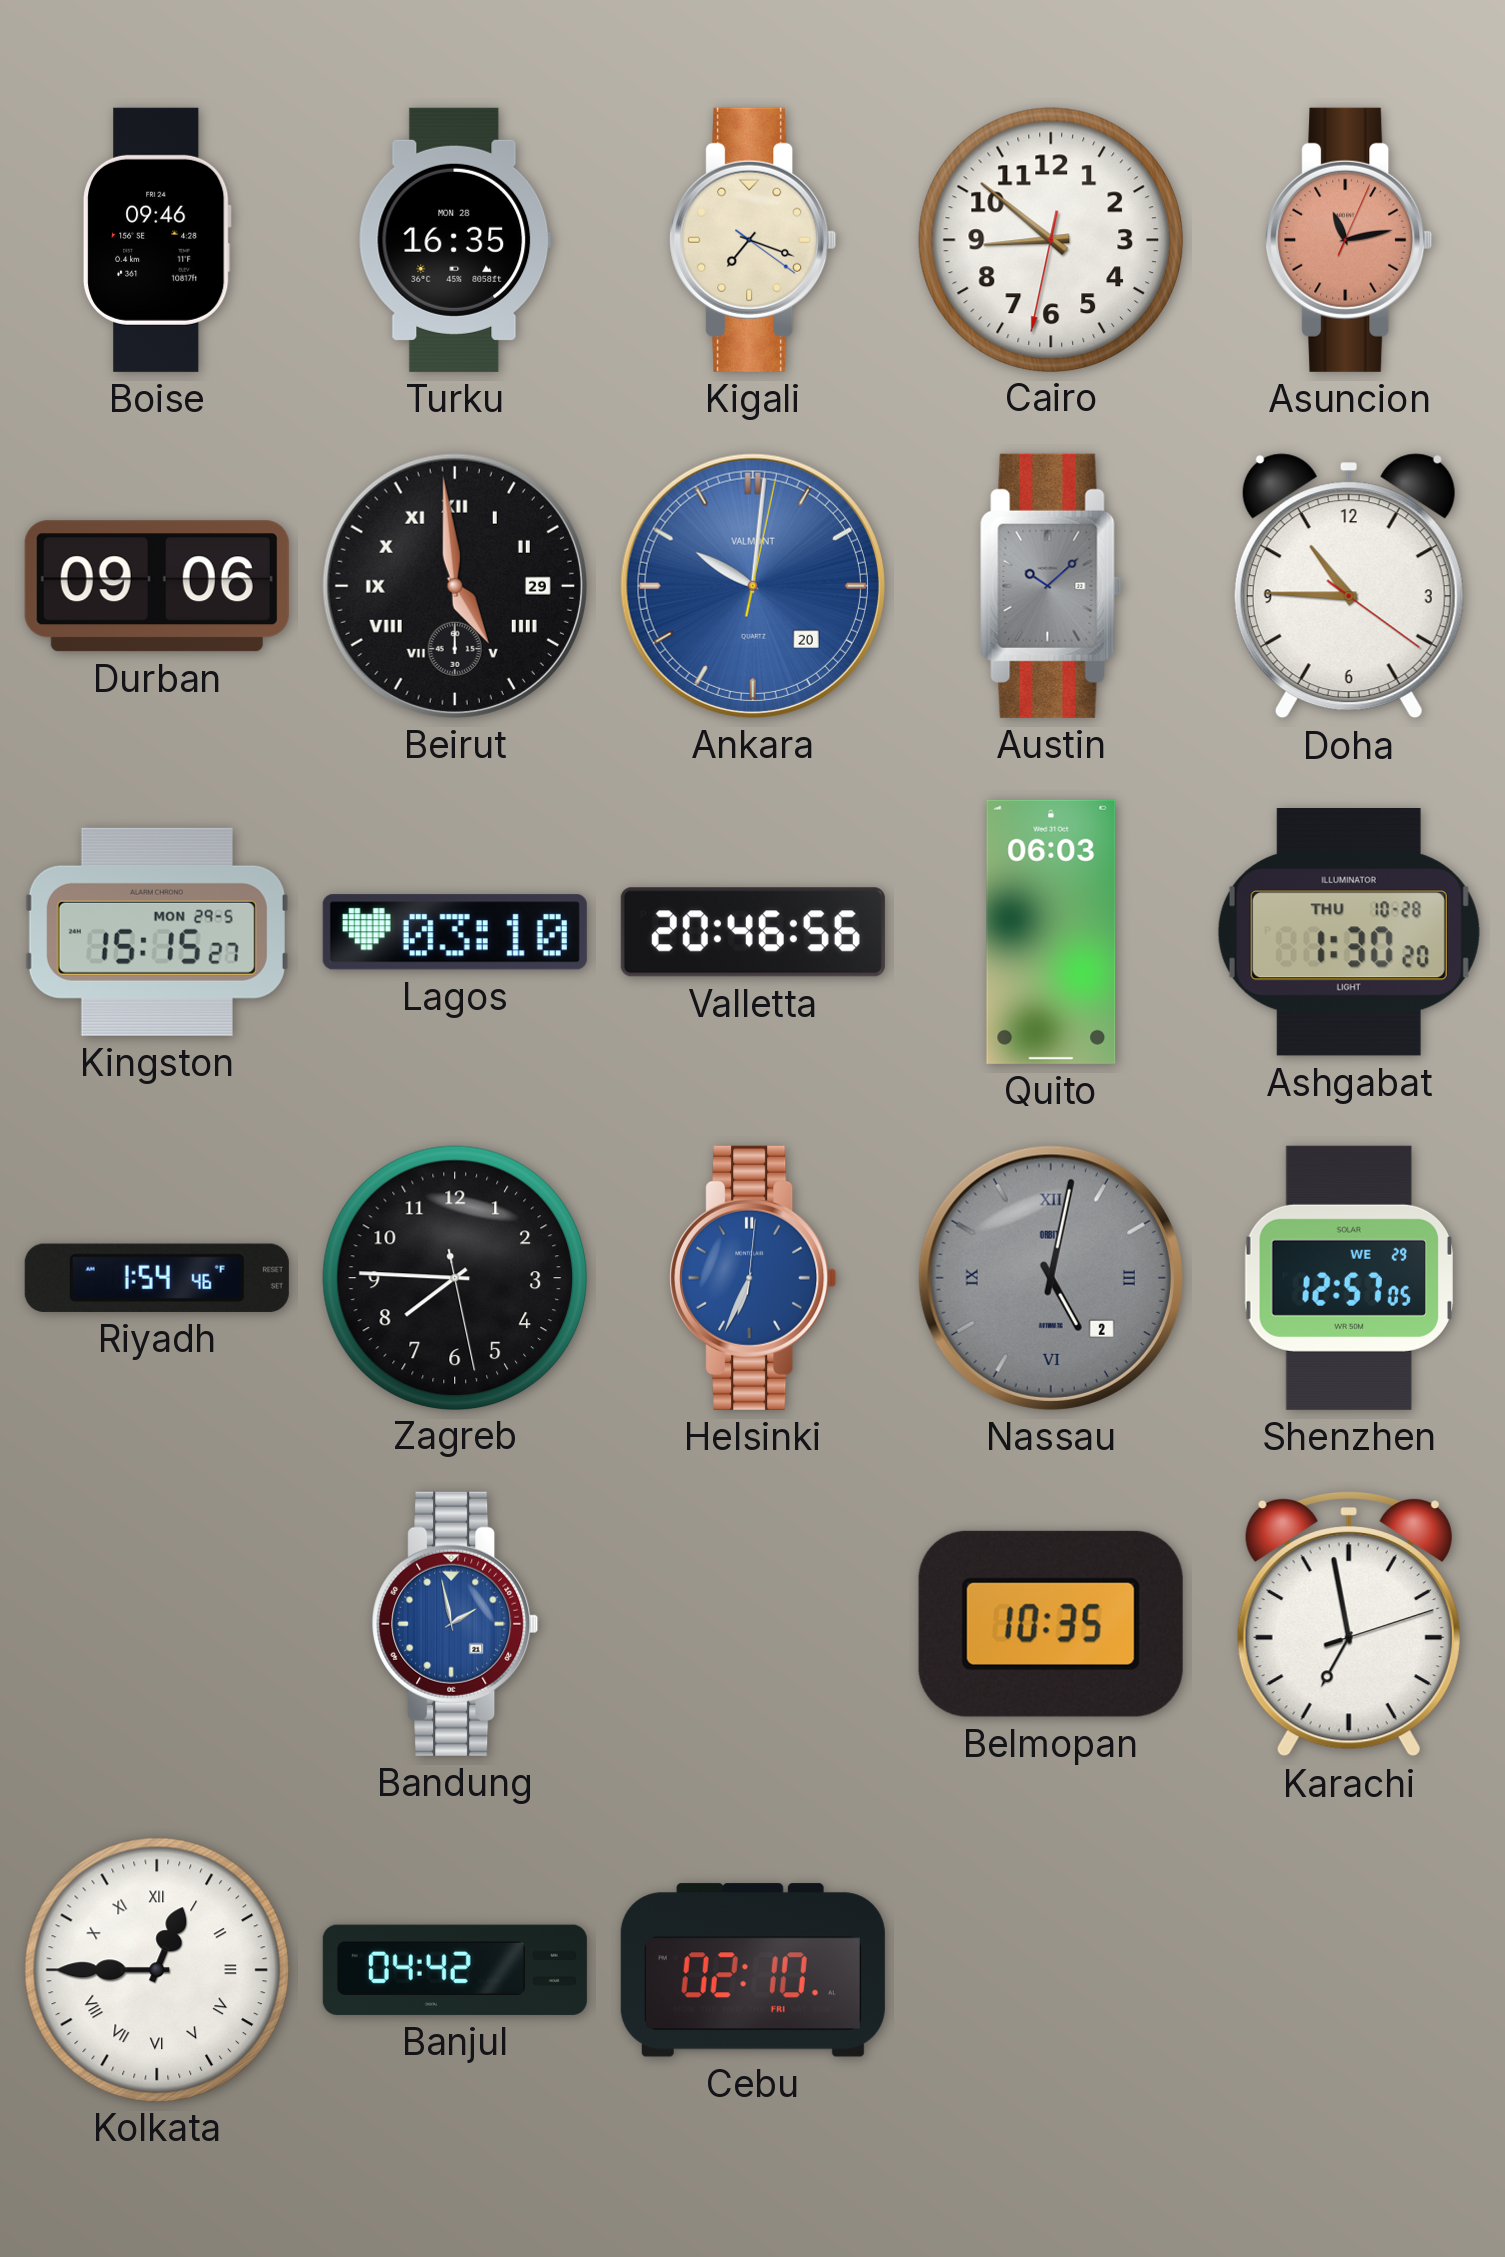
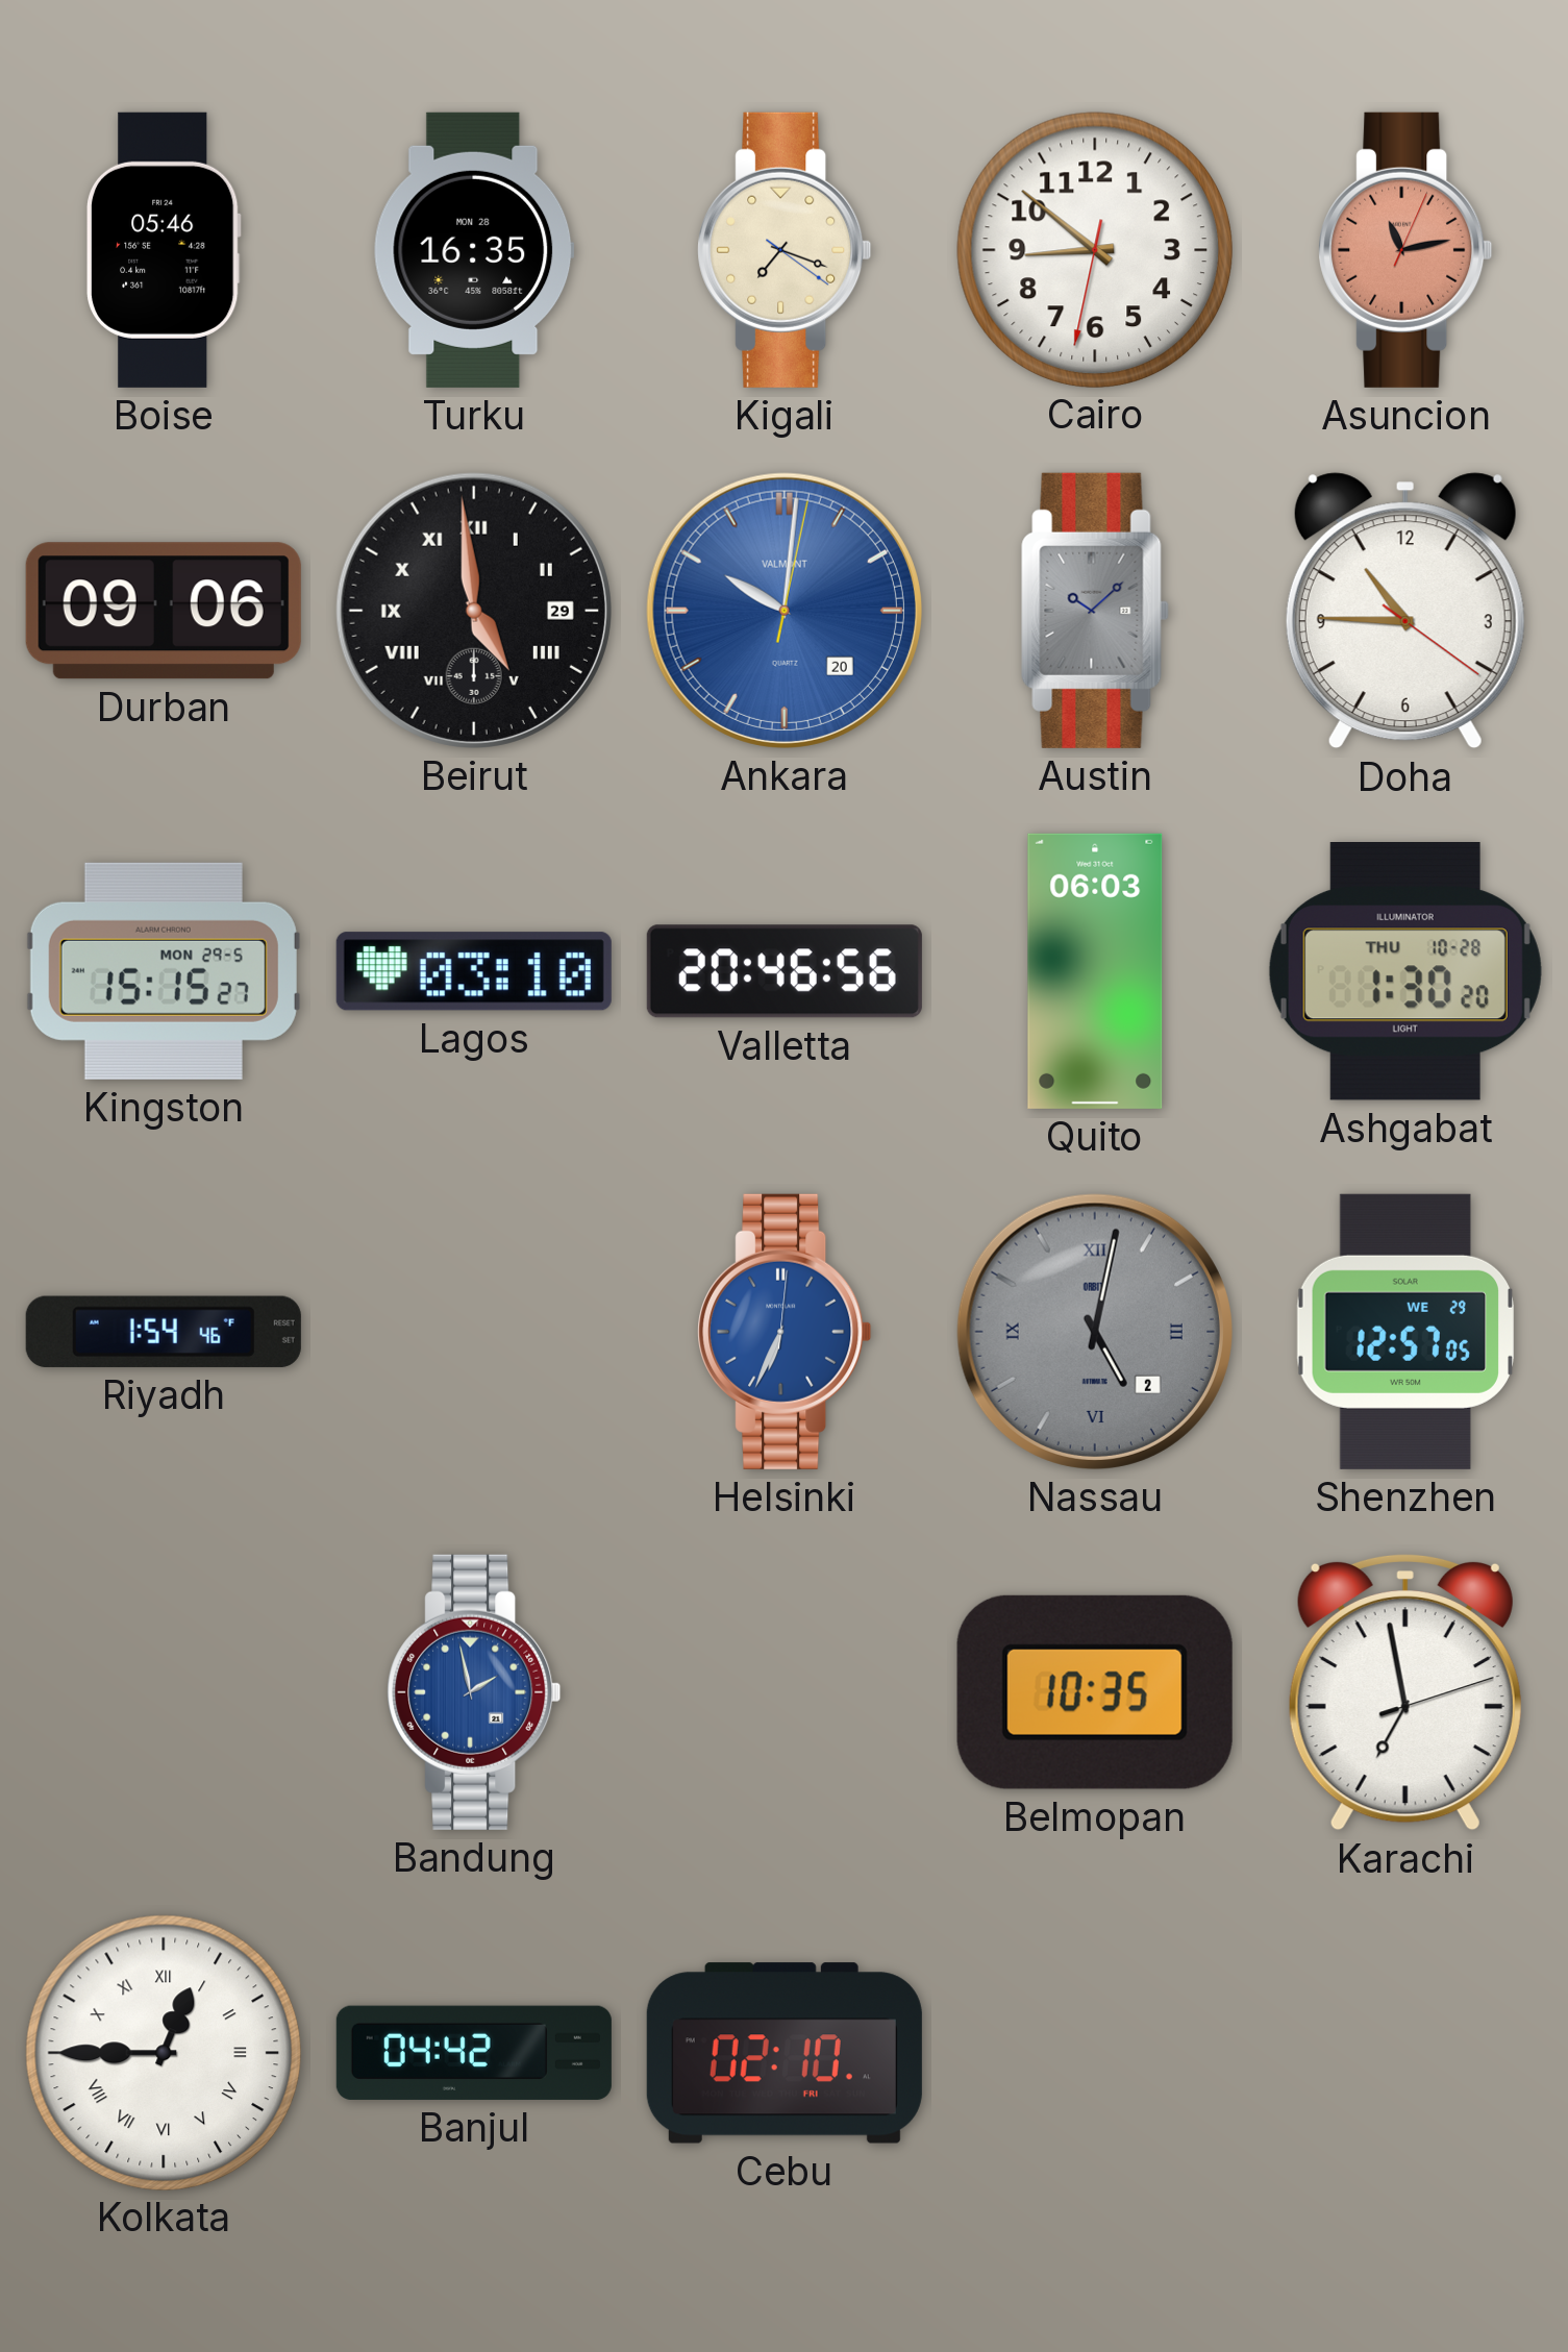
Boise: 09:46 -> 05:46
Zagreb: 7:45 -> none
